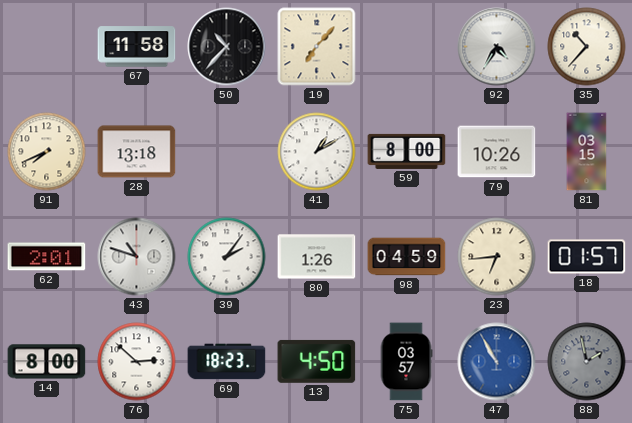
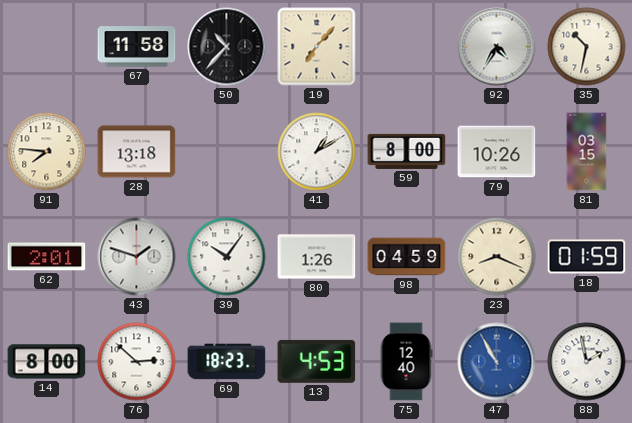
35: 10:37 -> 10:32
91: 7:41 -> 7:46
43: 10:48 -> 1:48
39: 2:06 -> 10:06
23: 6:44 -> 8:19
18: 01:57 -> 01:59
13: 4:50 -> 4:53
75: 03:57 -> 12:40
88 dial: grey -> white
